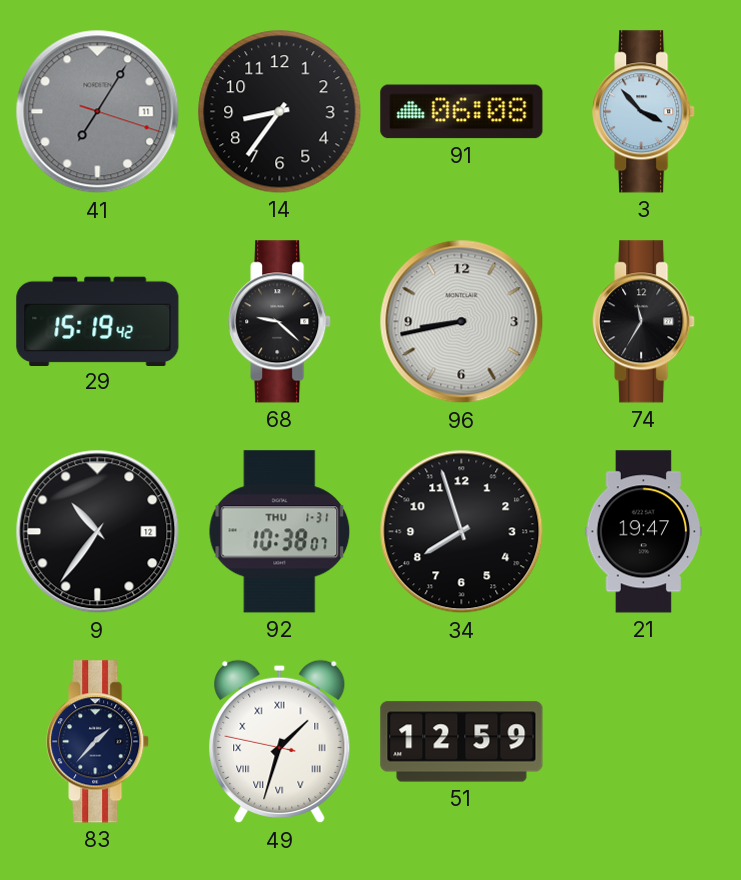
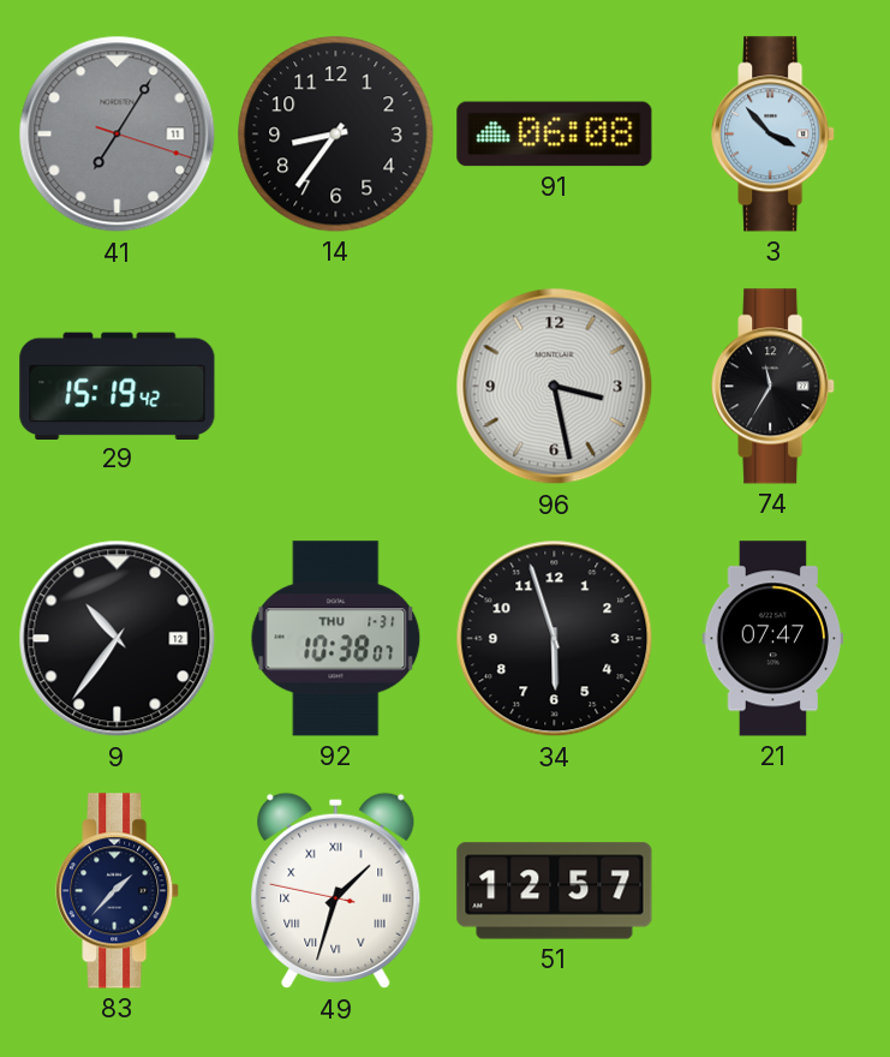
68: 9:22 -> none
96: 8:43 -> 3:28
34: 7:57 -> 5:57
21: 19:47 -> 07:47
51: 12:59 -> 12:57
